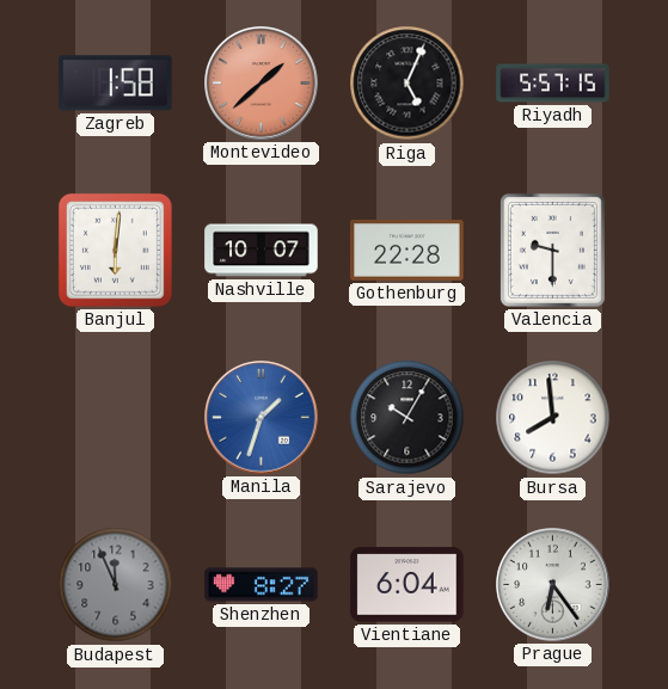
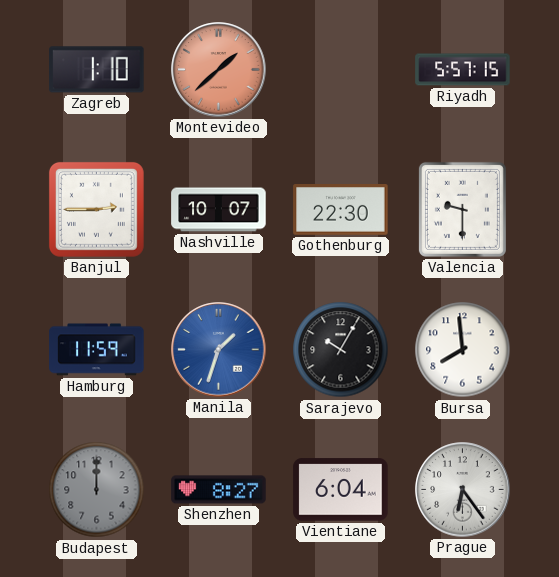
Zagreb: 1:58 -> 1:10
Riga: 5:04 -> none
Banjul: 6:01 -> 2:45
Gothenburg: 22:28 -> 22:30
Hamburg: none -> 11:59
Budapest: 11:56 -> 12:00
